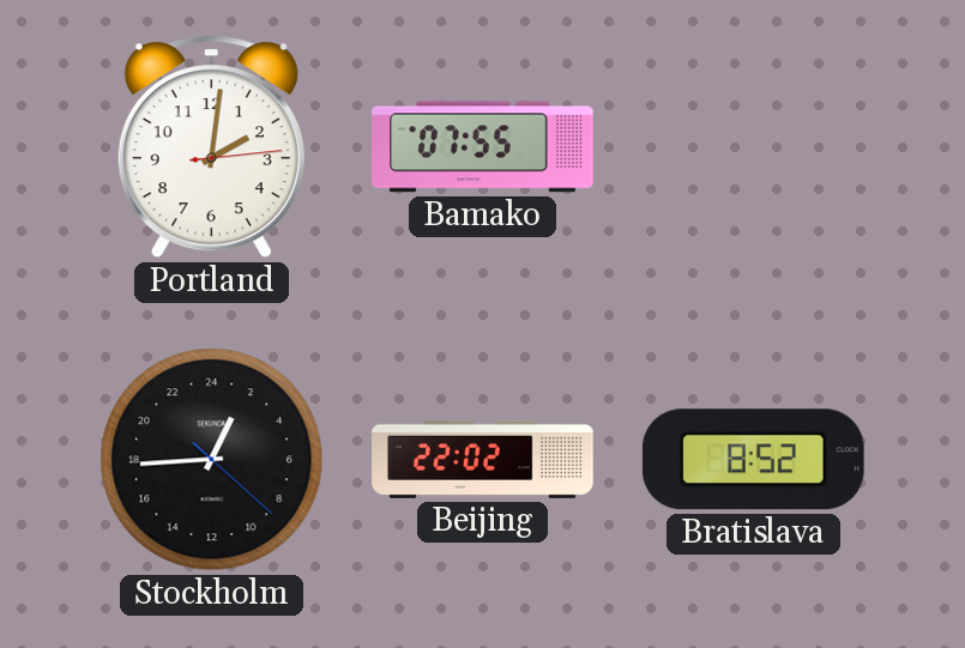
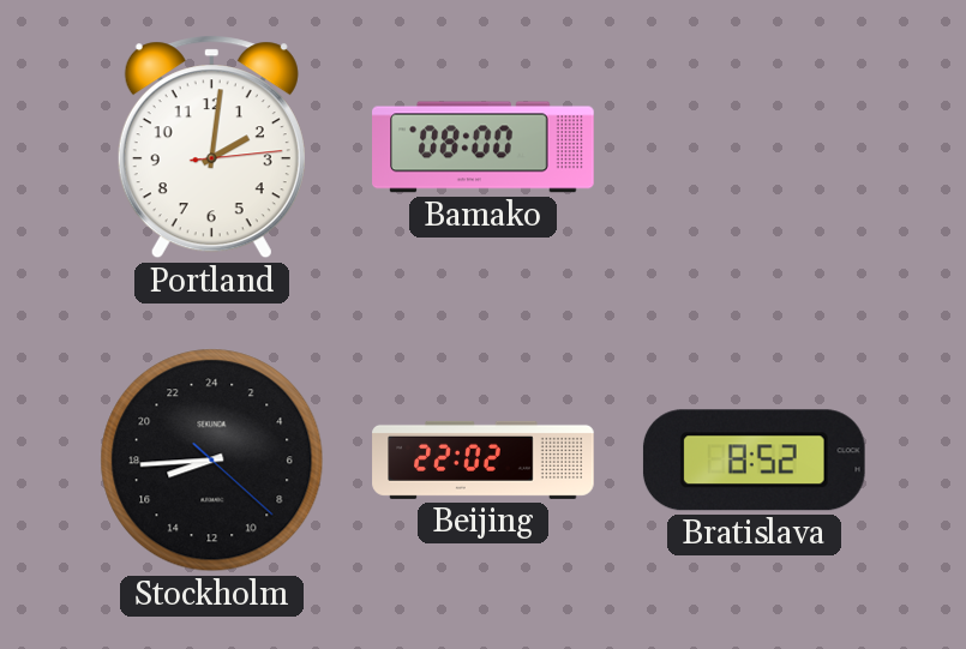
Bamako: 07:55 -> 08:00
Stockholm: 1:44 -> 16:44
